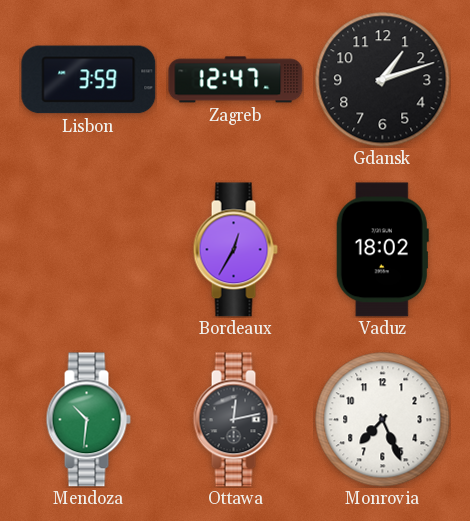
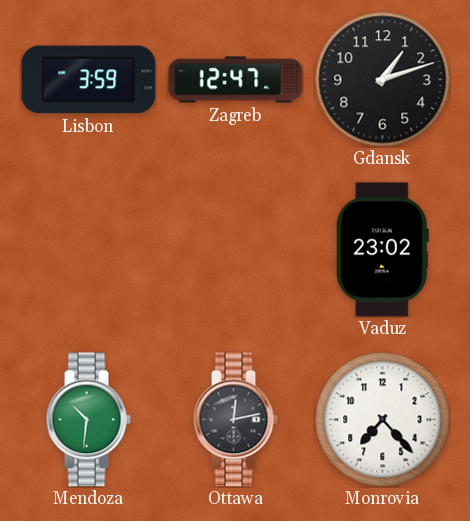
Bordeaux: 12:35 -> none
Vaduz: 18:02 -> 23:02
Monrovia: 7:26 -> 7:23
